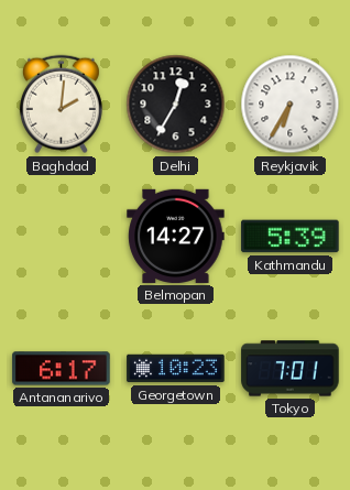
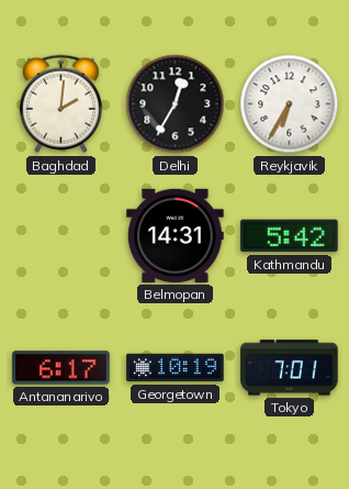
Belmopan: 14:27 -> 14:31
Kathmandu: 5:39 -> 5:42
Georgetown: 10:23 -> 10:19
